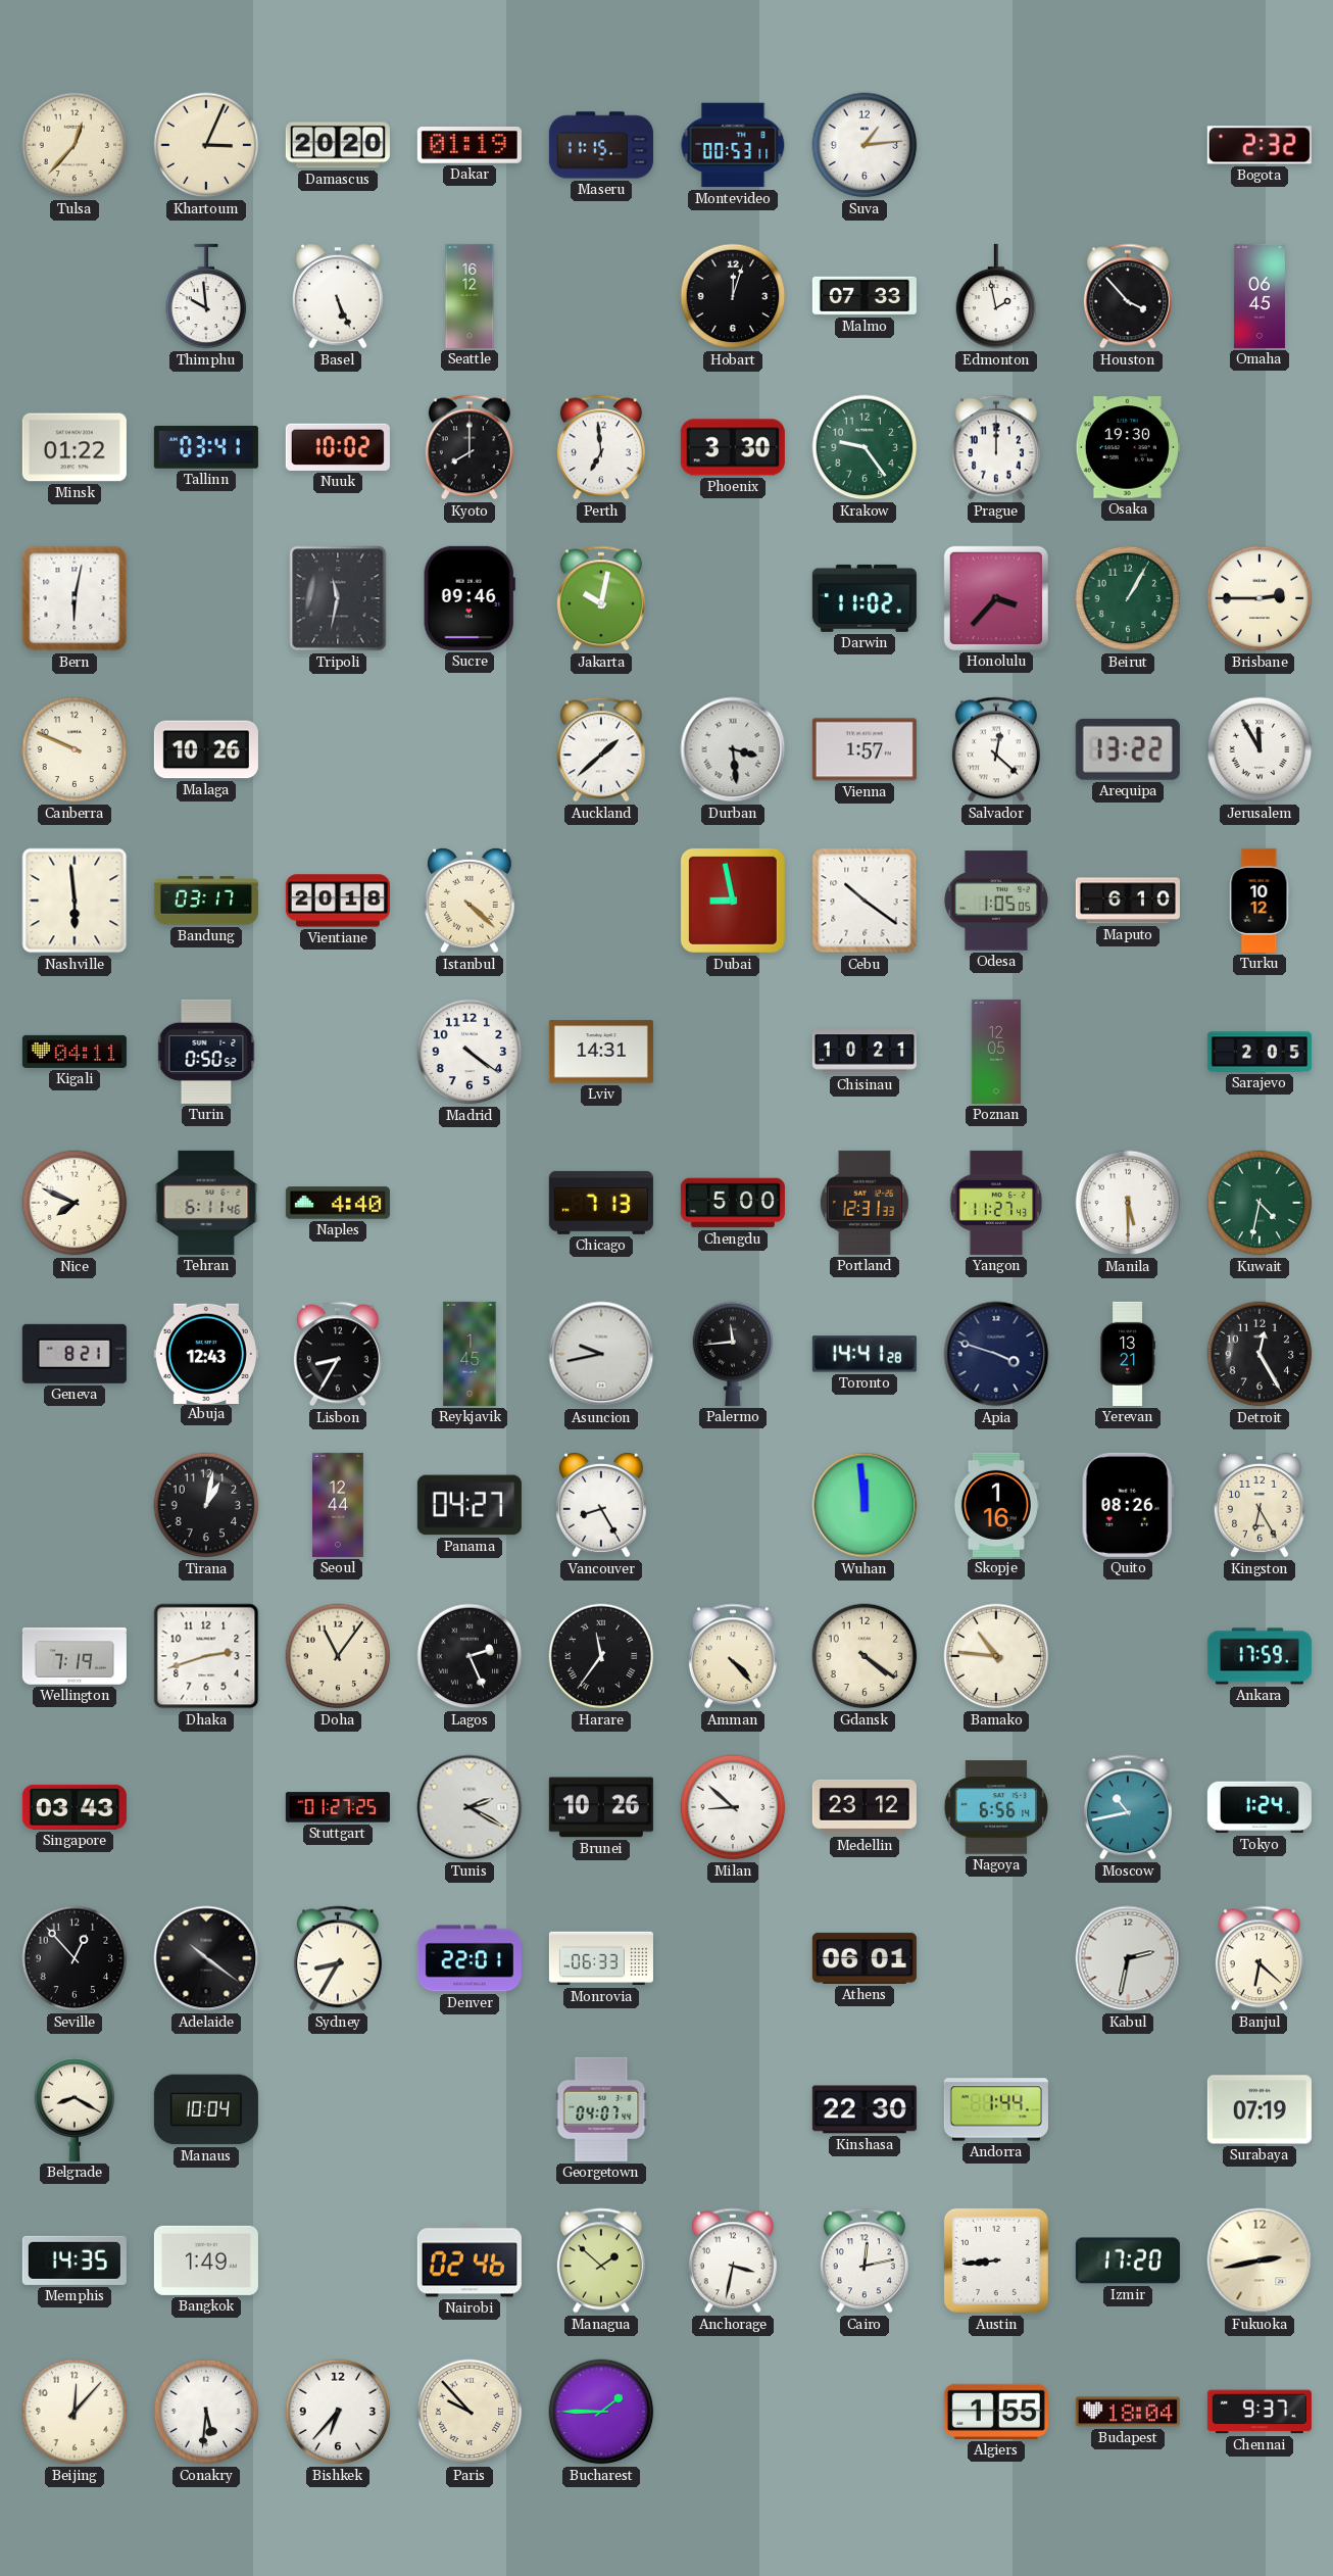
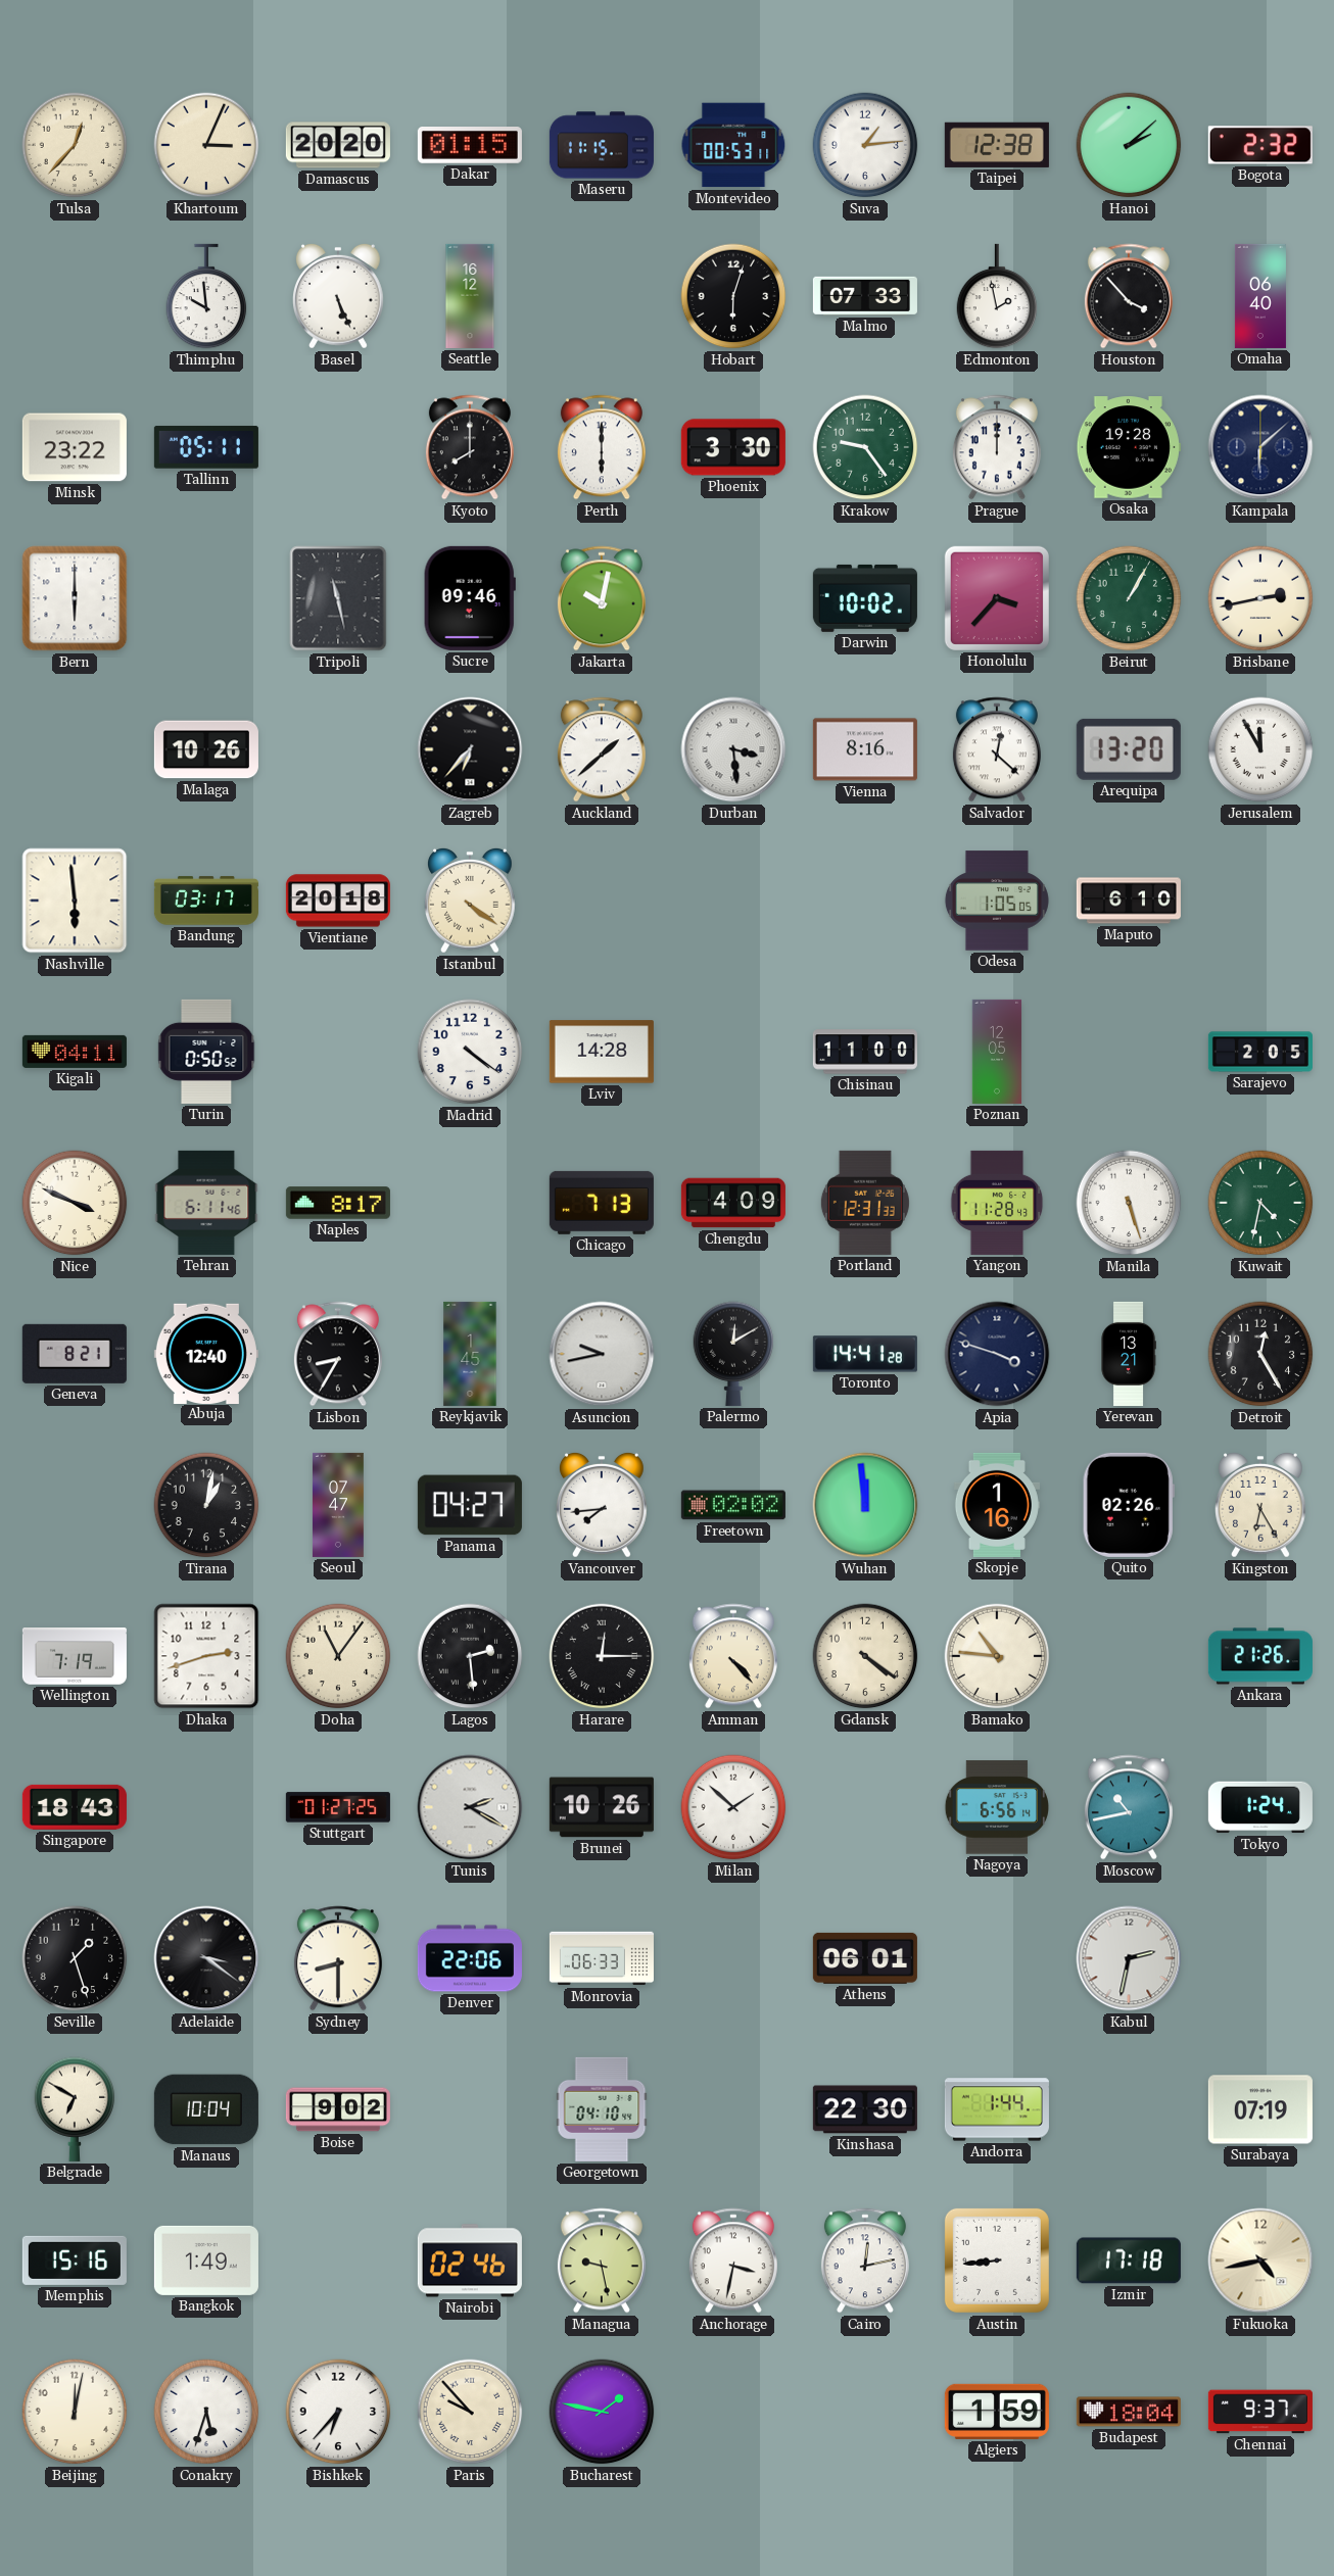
Dakar: 01:19 -> 01:15
Taipei: none -> 12:38
Hanoi: none -> 2:08
Hobart: 12:03 -> 6:03
Omaha: 06:45 -> 06:40
Minsk: 01:22 -> 23:22
Tallinn: 03:41 -> 05:11
Nuuk: 10:02 -> none
Perth: 6:59 -> 6:00
Osaka: 19:30 -> 19:28
Kampala: none -> 6:08
Bern: 6:02 -> 6:00
Tripoli: 11:32 -> 11:28
Darwin: 11:02 -> 10:02
Brisbane: 2:45 -> 2:43
Canberra: 9:49 -> none
Zagreb: none -> 6:37
Vienna: 1:57 -> 8:16
Arequipa: 13:22 -> 13:20
Istanbul: 4:22 -> 4:21
Dubai: 8:58 -> none
Cebu: 10:21 -> none
Turku: 10:12 -> none
Lviv: 14:31 -> 14:28
Chisinau: 10:21 -> 11:00
Nice: 7:49 -> 3:49
Naples: 4:40 -> 8:17
Chengdu: 5:00 -> 4:09
Yangon: 11:27 -> 11:28
Manila: 5:30 -> 5:27
Abuja: 12:43 -> 12:40
Palermo: 11:44 -> 12:10
Seoul: 12:44 -> 07:47
Vancouver: 8:25 -> 7:44
Freetown: none -> 02:02
Quito: 08:26 -> 02:26
Lagos: 2:26 -> 2:29
Harare: 11:36 -> 12:15
Ankara: 17:59 -> 21:26
Singapore: 03:43 -> 18:43
Milan: 8:52 -> 1:52
Medellin: 23:12 -> none
Seville: 12:53 -> 1:27
Adelaide: 10:21 -> 3:21
Sydney: 8:35 -> 8:30
Denver: 22:01 -> 22:06
Banjul: 6:22 -> none
Belgrade: 8:20 -> 6:50
Boise: none -> 9:02
Georgetown: 04:07 -> 04:10
Memphis: 14:35 -> 15:16
Managua: 1:52 -> 9:28
Izmir: 17:20 -> 17:18
Fukuoka: 2:43 -> 4:43
Beijing: 12:07 -> 12:02
Conakry: 5:31 -> 5:33
Bucharest: 1:45 -> 1:47
Algiers: 1:55 -> 1:59
